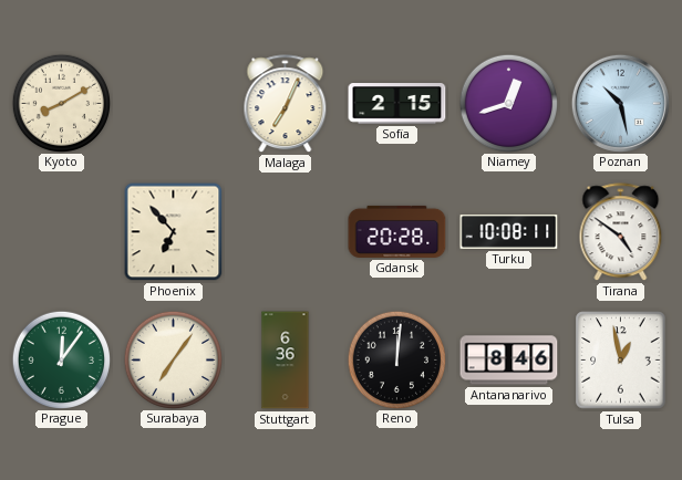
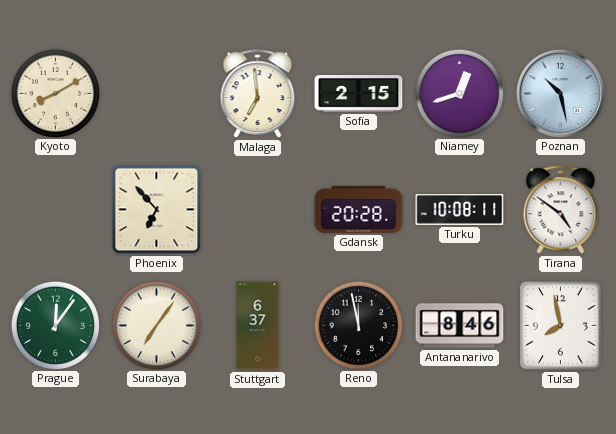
Malaga: 7:04 -> 6:59
Stuttgart: 6:36 -> 6:37
Reno: 12:01 -> 11:58
Tulsa: 12:58 -> 7:58
